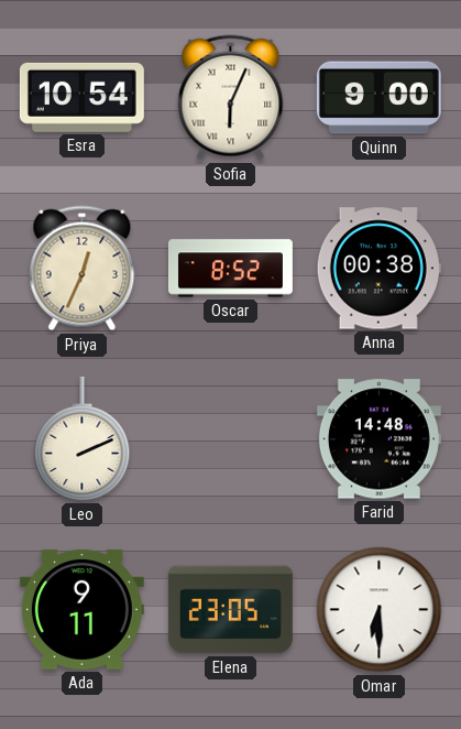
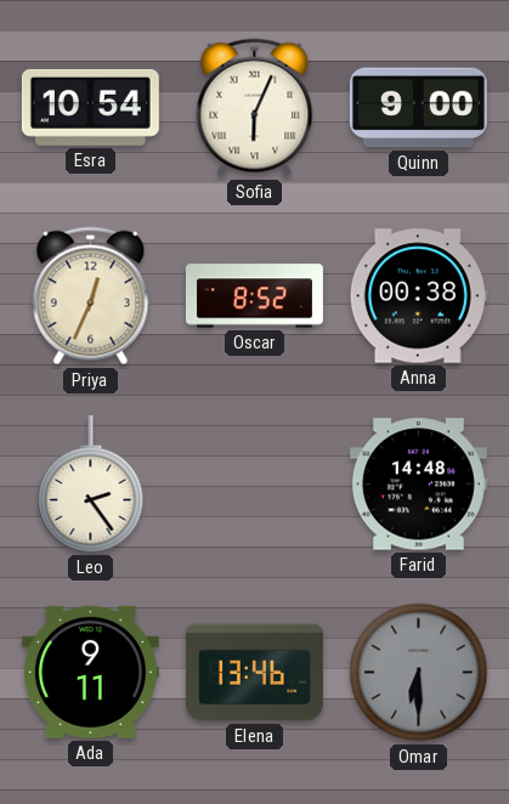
Leo: 2:11 -> 2:24
Elena: 23:05 -> 13:46
Omar dial: white -> grey
